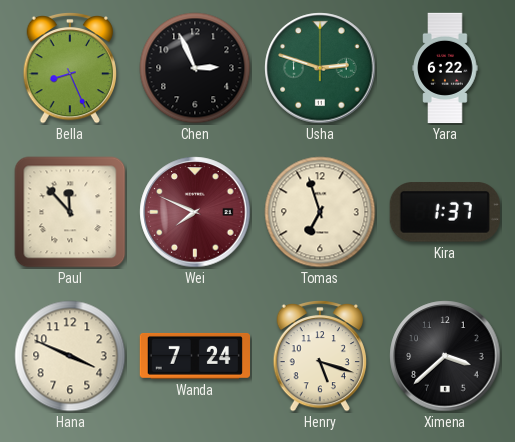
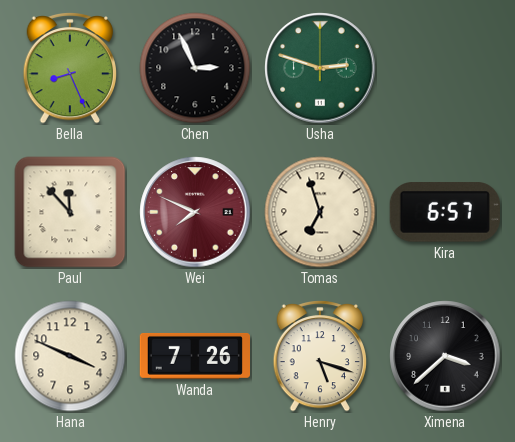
Yara: 6:22 -> none
Kira: 1:37 -> 6:57
Wanda: 7:24 -> 7:26
